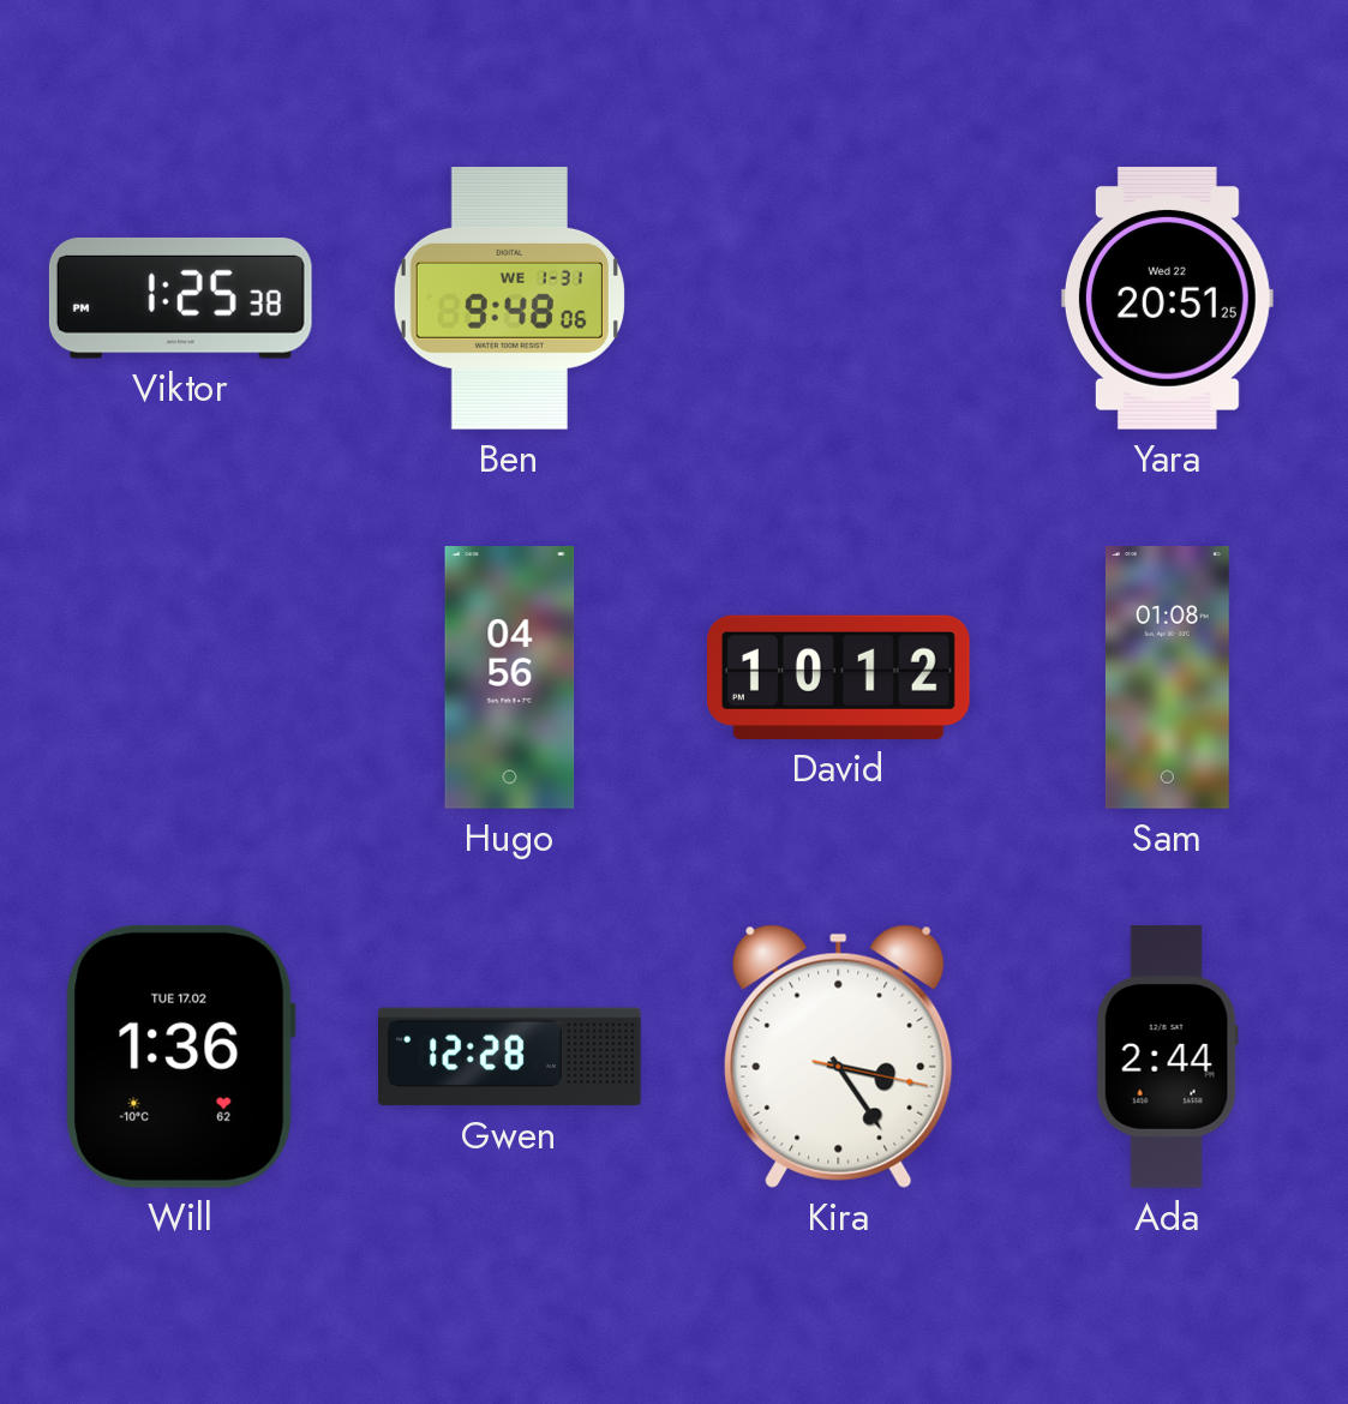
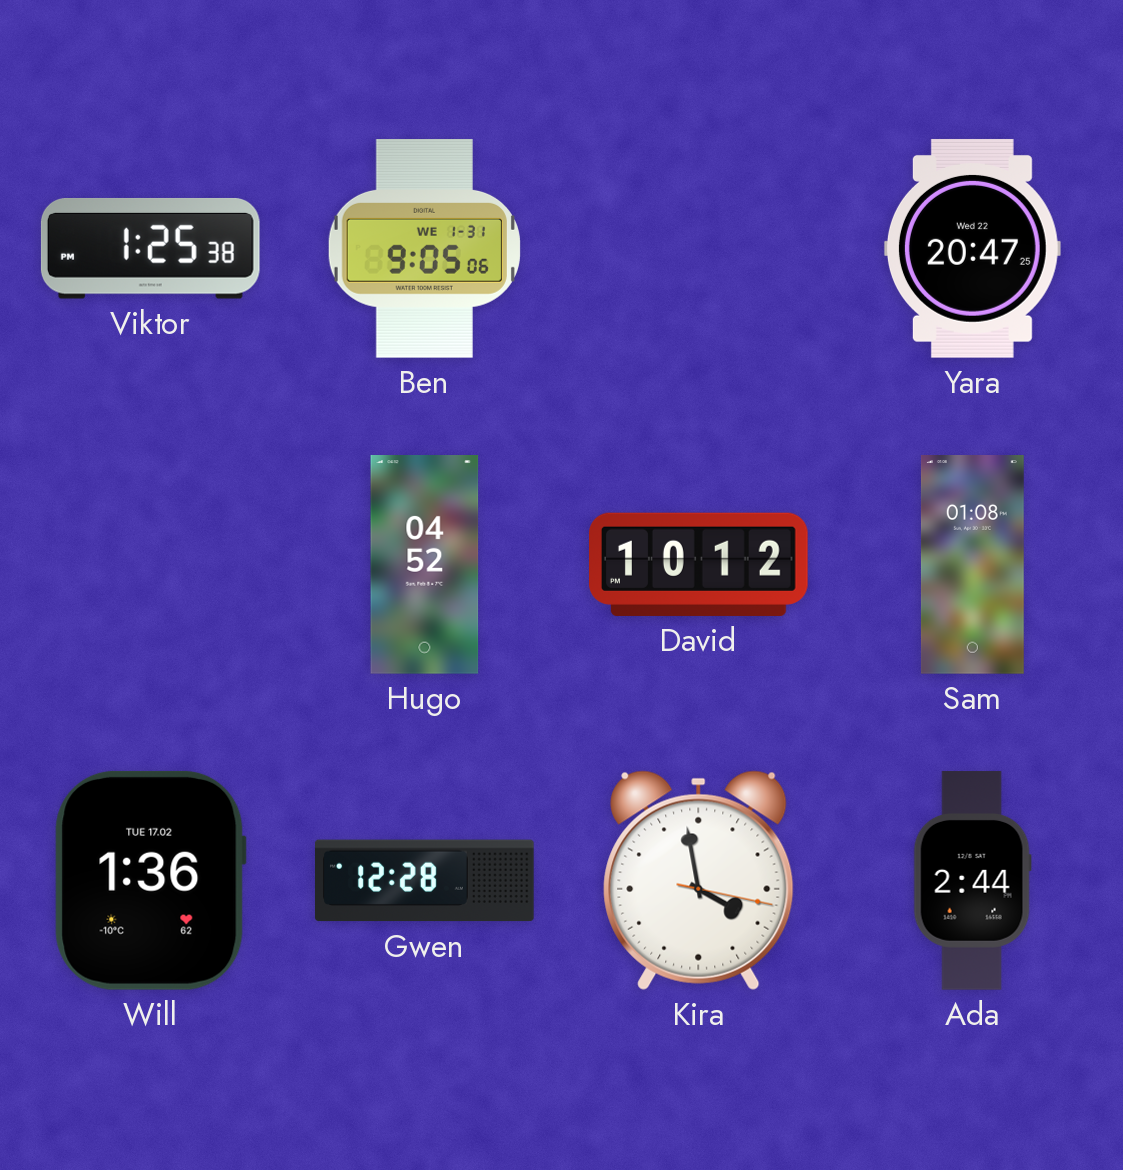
Ben: 9:48 -> 9:05
Yara: 20:51 -> 20:47
Hugo: 04:56 -> 04:52
Kira: 3:24 -> 3:58
